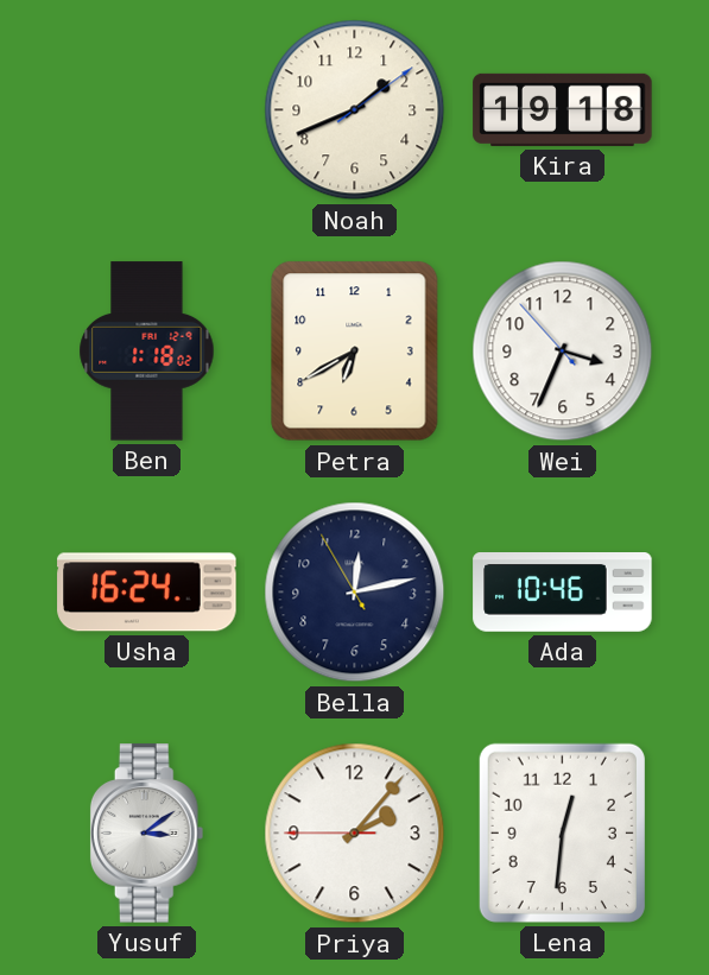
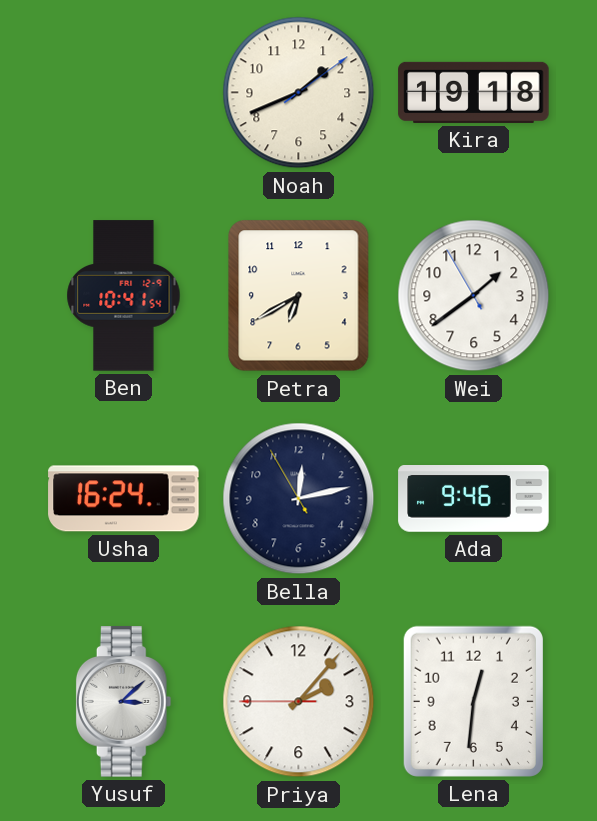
Ben: 1:18 -> 10:41
Wei: 3:33 -> 1:38
Ada: 10:46 -> 9:46
Yusuf: 3:09 -> 3:08
